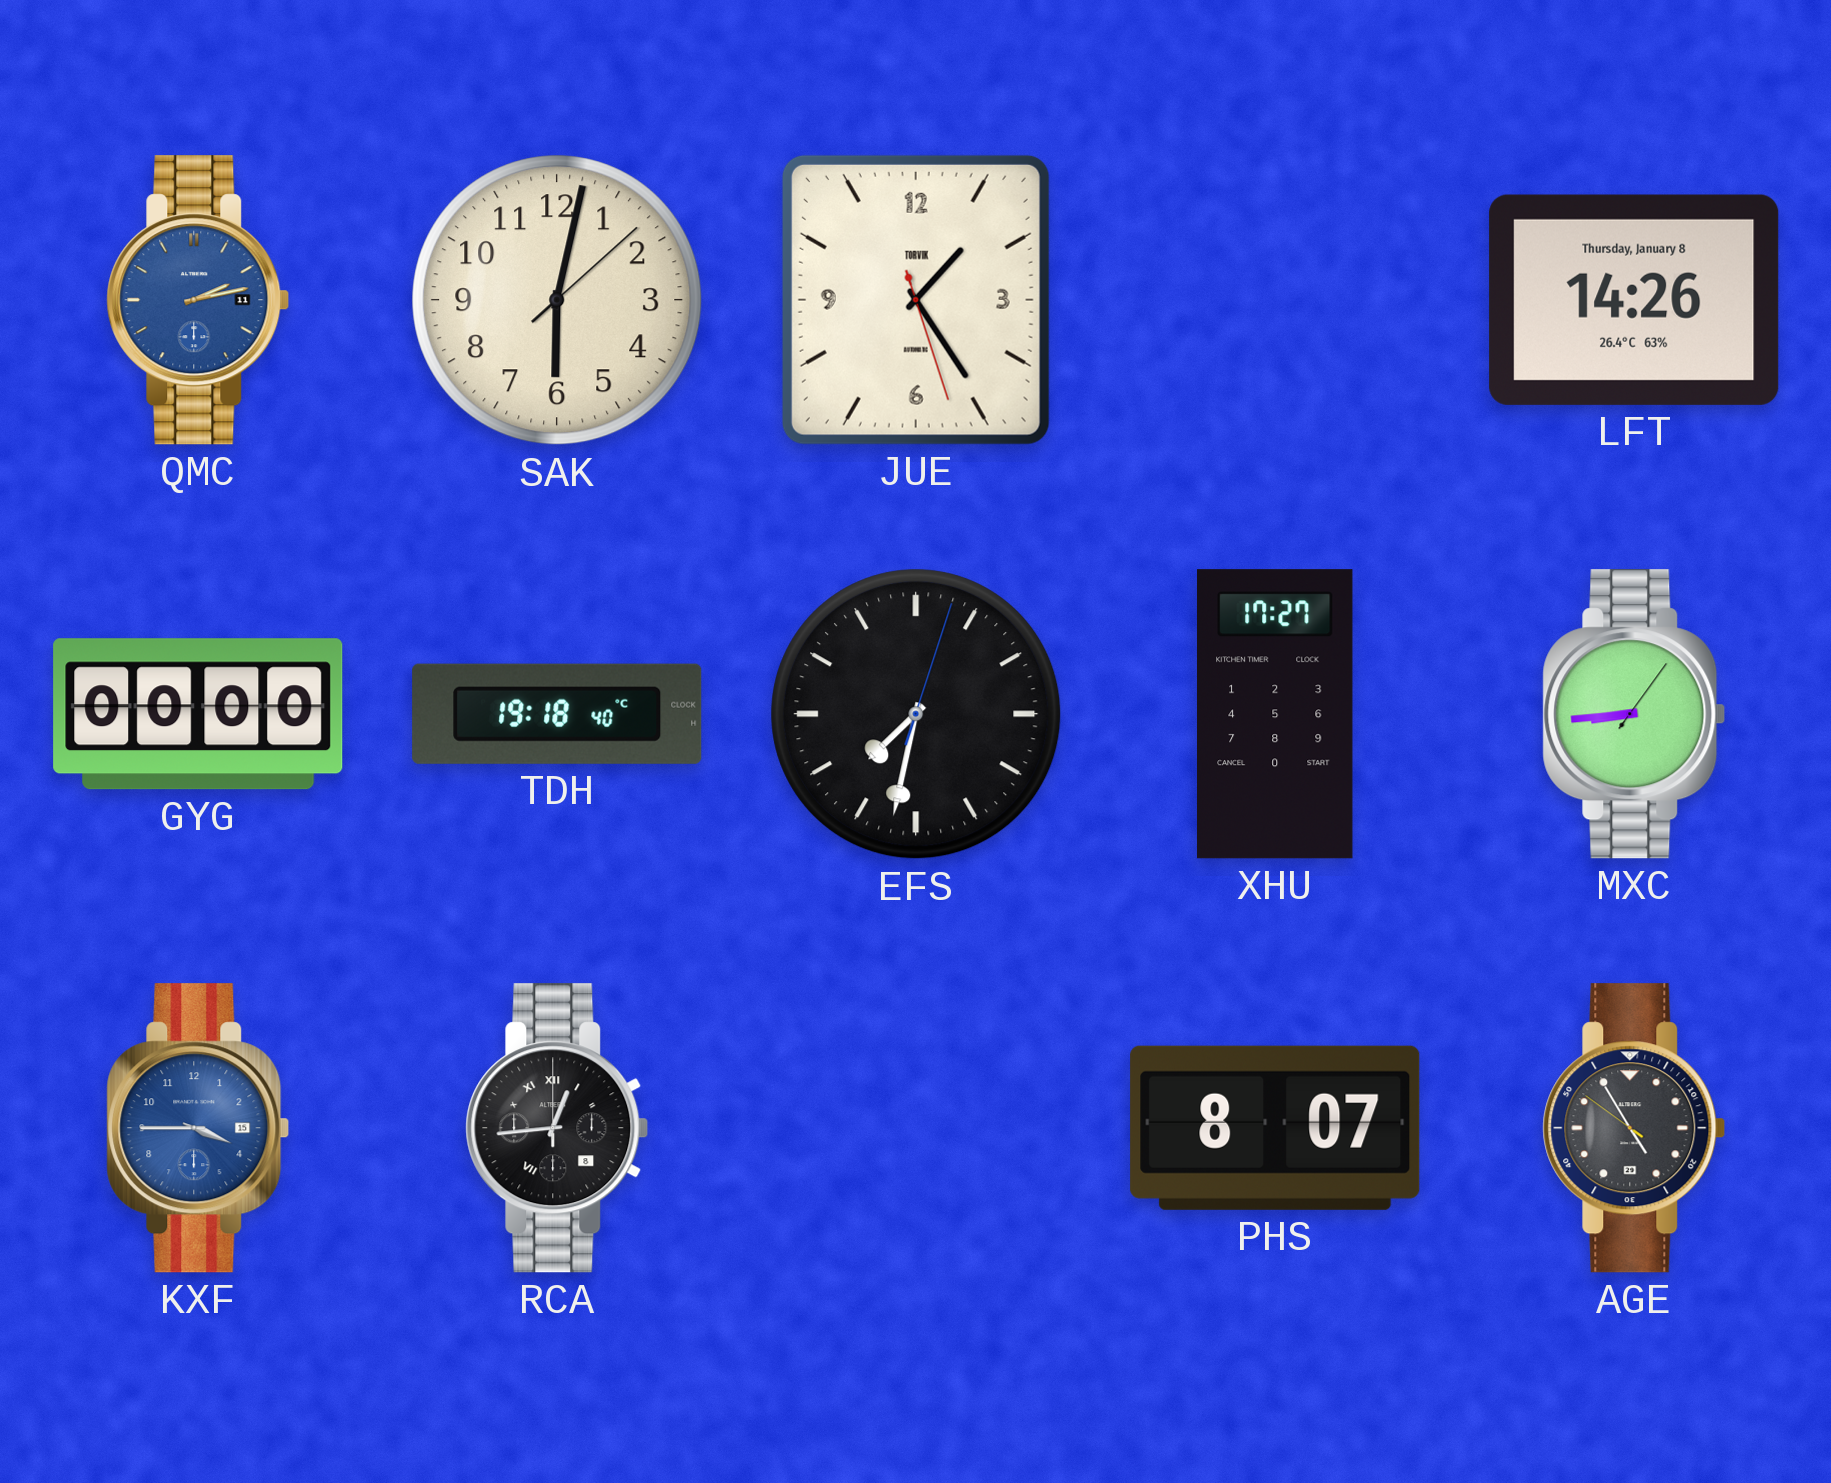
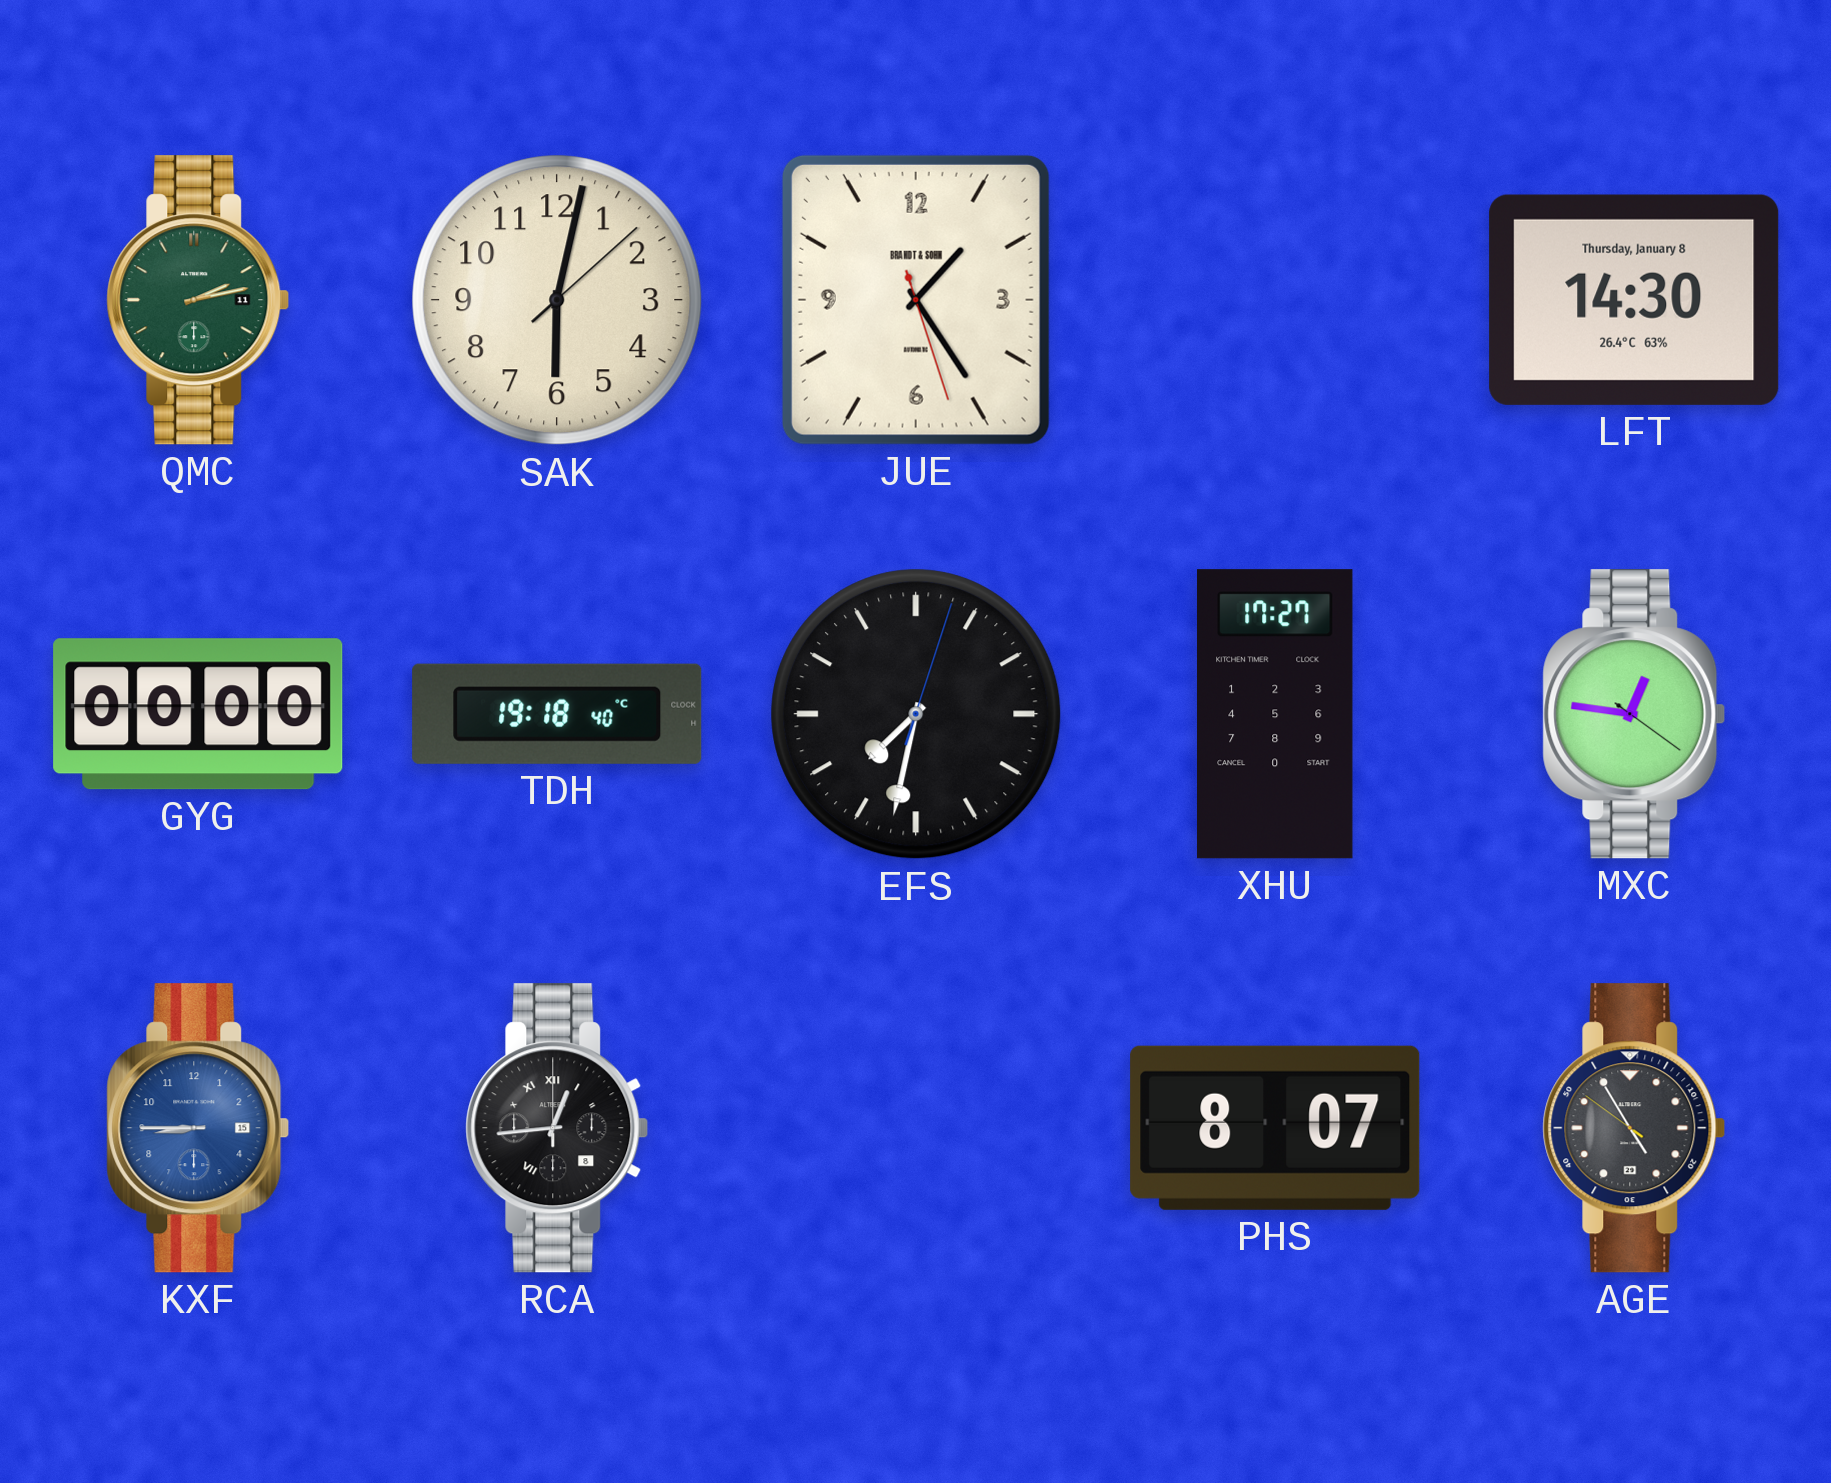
QMC dial: blue -> green
JUE brand: TORVIK -> BRANDT & SOHN
LFT: 14:26 -> 14:30
MXC: 8:44 -> 12:46
KXF: 3:45 -> 8:45
